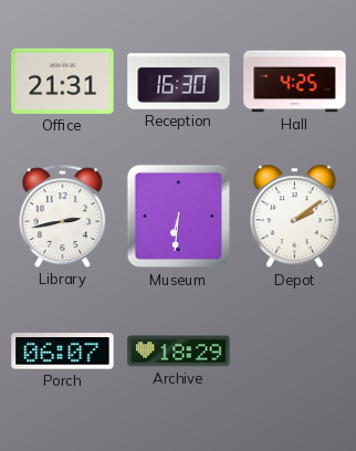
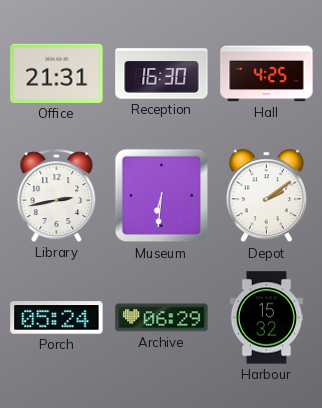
Porch: 06:07 -> 05:24
Archive: 18:29 -> 06:29
Harbour: none -> 15:32
